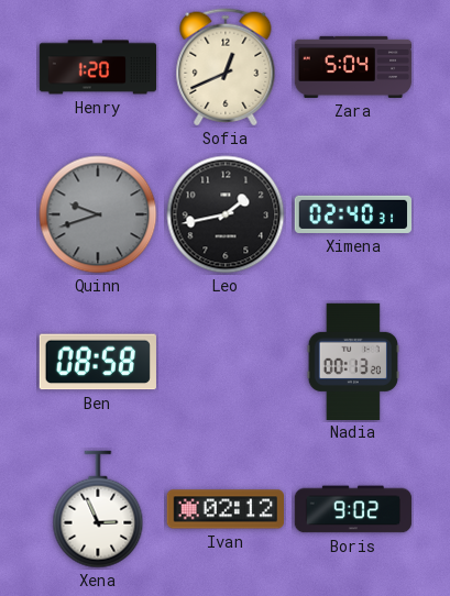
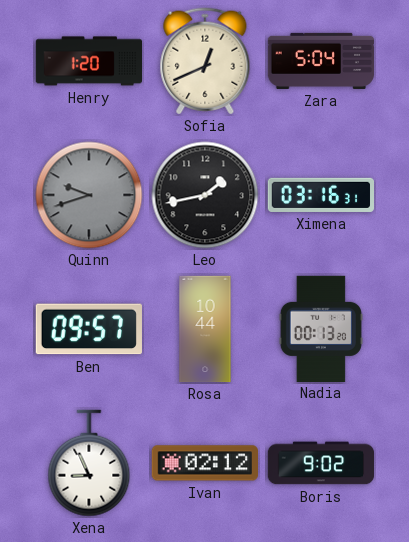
Ximena: 02:40 -> 03:16
Ben: 08:58 -> 09:57
Rosa: none -> 10:44
Xena: 2:56 -> 8:56
